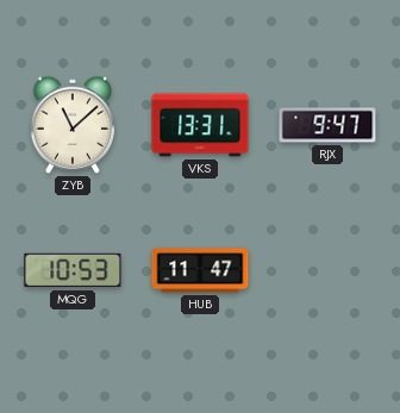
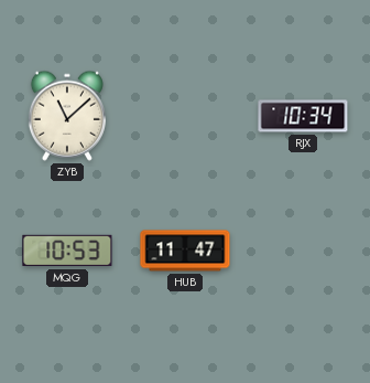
VKS: 13:31 -> none
RJX: 9:47 -> 10:34
